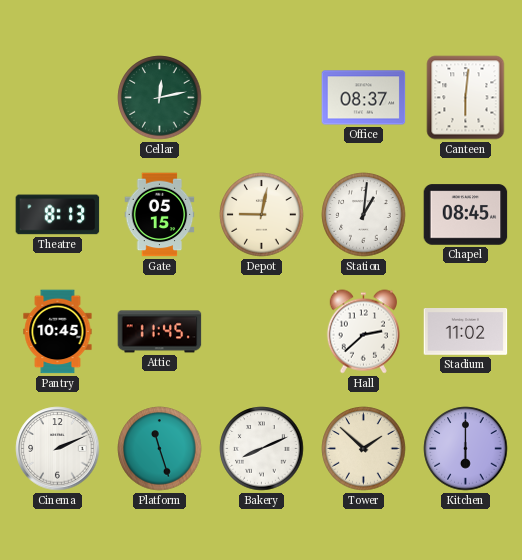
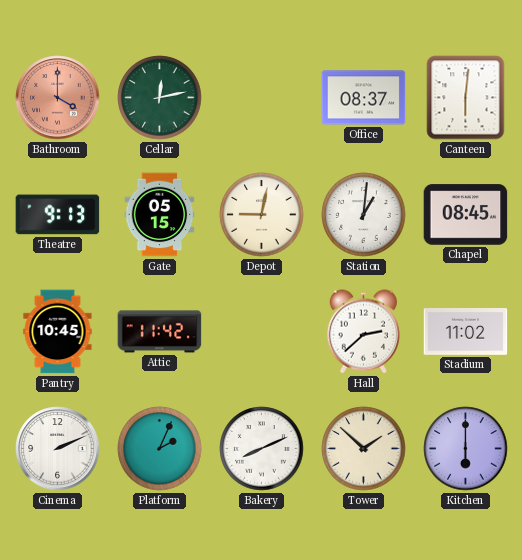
Bathroom: none -> 4:00
Theatre: 8:13 -> 9:13
Attic: 11:45 -> 11:42
Platform: 11:27 -> 2:04
